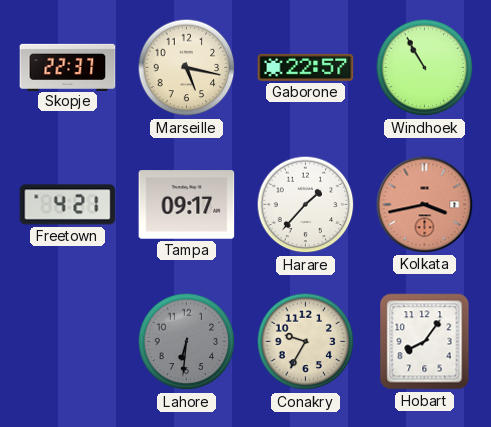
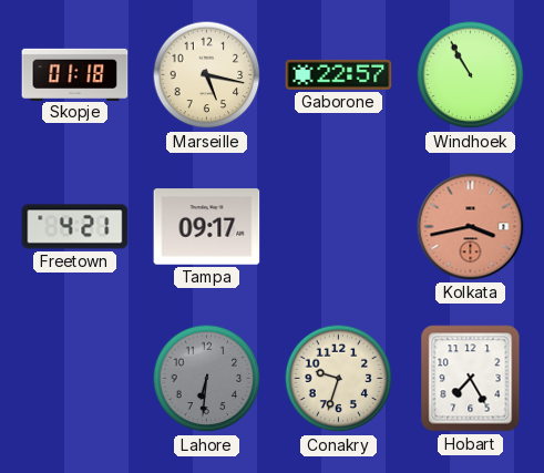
Skopje: 22:37 -> 01:18
Harare: 1:37 -> none
Conakry: 9:35 -> 9:33
Hobart: 8:06 -> 7:25
